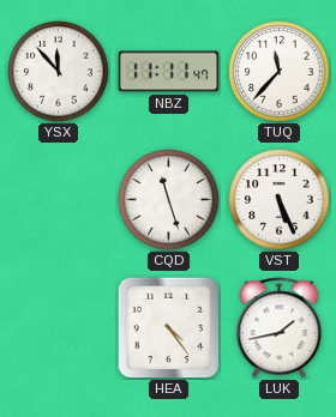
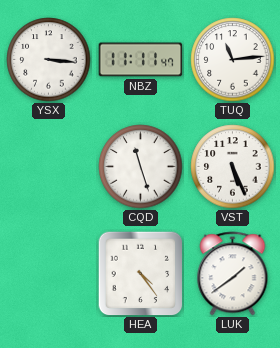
YSX: 11:53 -> 3:16
TUQ: 11:37 -> 11:14
LUK: 1:43 -> 1:39
